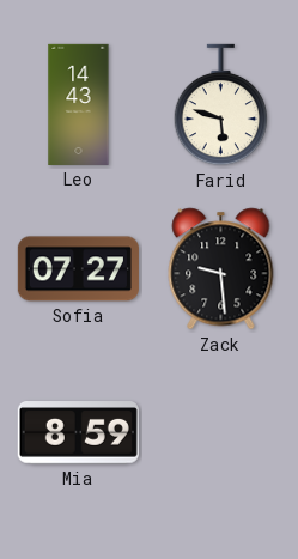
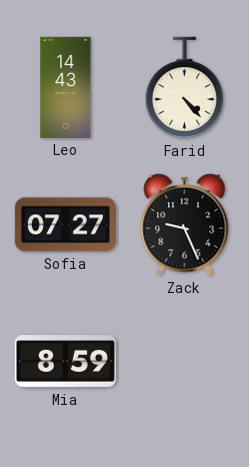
Farid: 5:48 -> 4:23
Zack: 9:29 -> 9:26
